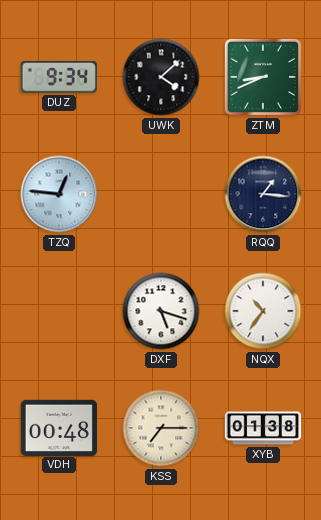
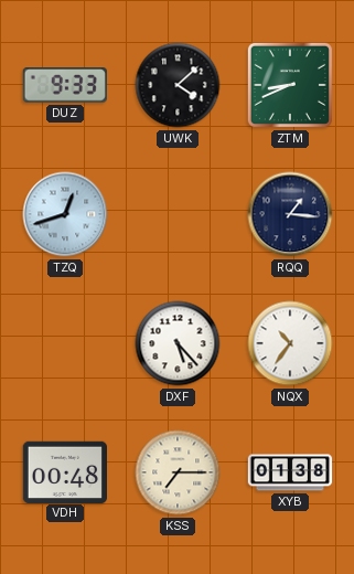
DUZ: 9:34 -> 9:33
TZQ: 12:46 -> 12:42
DXF: 5:18 -> 5:23
